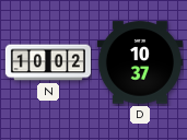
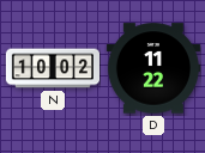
D: 10:37 -> 11:22
